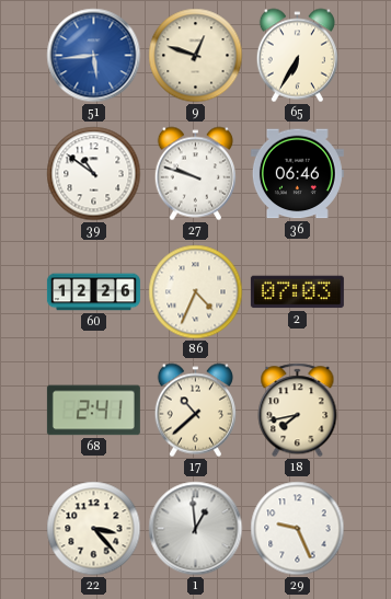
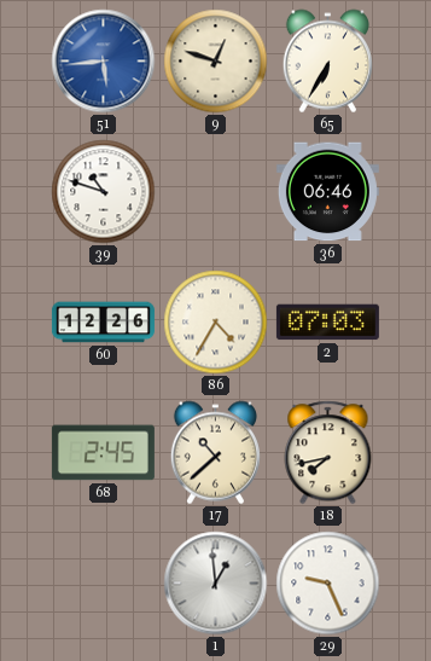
39: 10:51 -> 10:48
27: 9:48 -> none
86: 4:34 -> 4:35
68: 2:41 -> 2:45
22: 3:23 -> none
